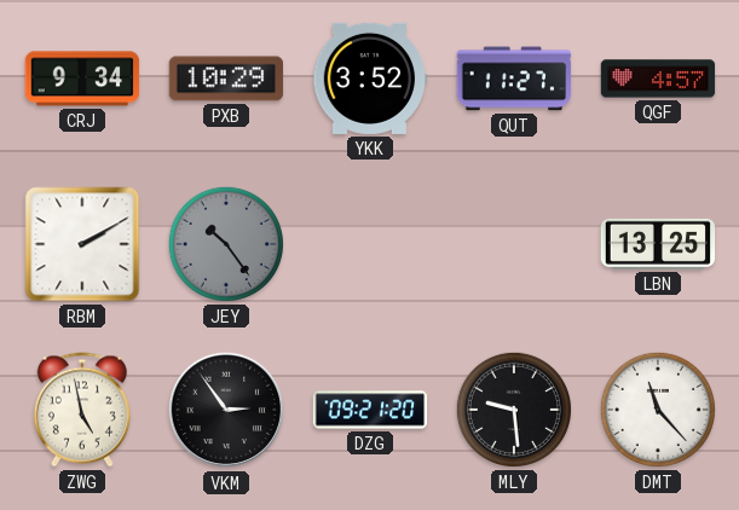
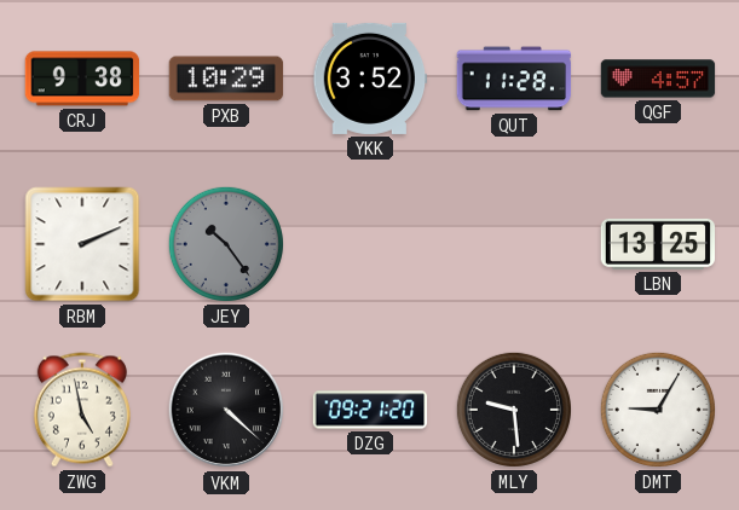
CRJ: 9:34 -> 9:38
QUT: 11:27 -> 11:28
RBM: 2:10 -> 2:11
VKM: 2:54 -> 4:22
DMT: 11:23 -> 9:05
